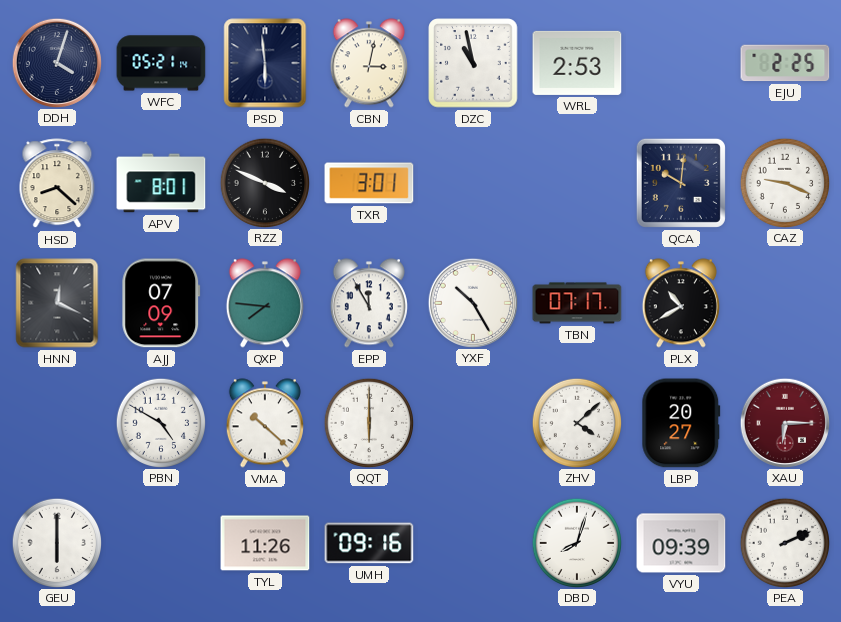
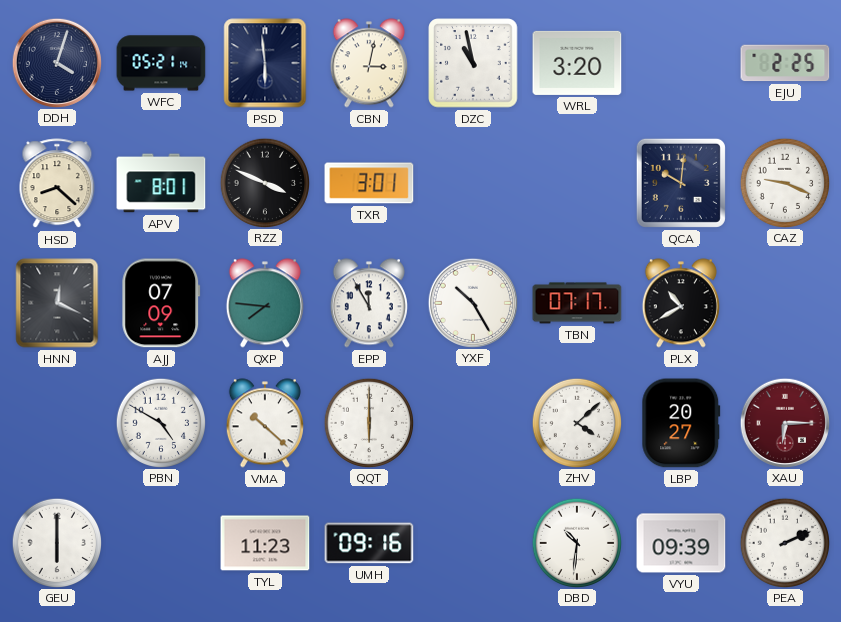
WRL: 2:53 -> 3:20
TYL: 11:26 -> 11:23
DBD: 8:03 -> 10:31
